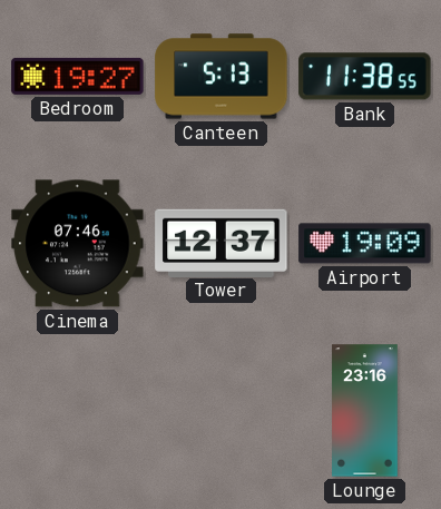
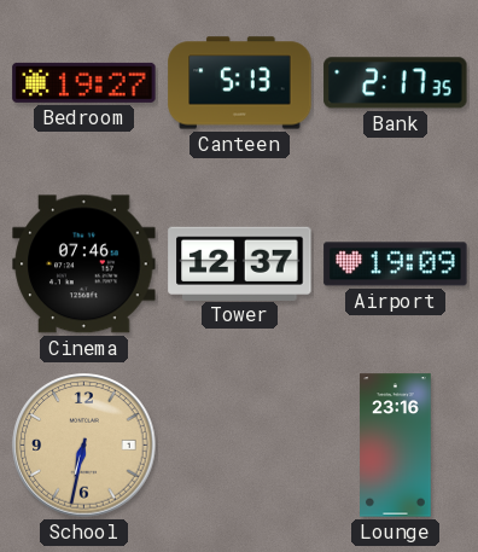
Bank: 11:38 -> 2:17
School: none -> 6:32
